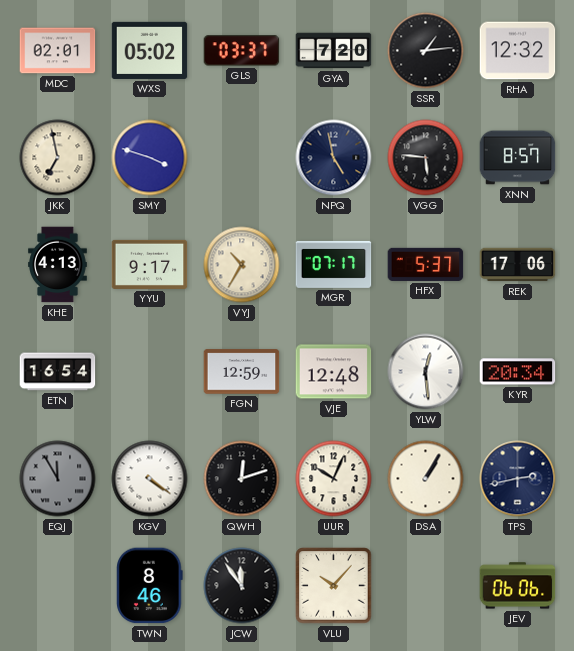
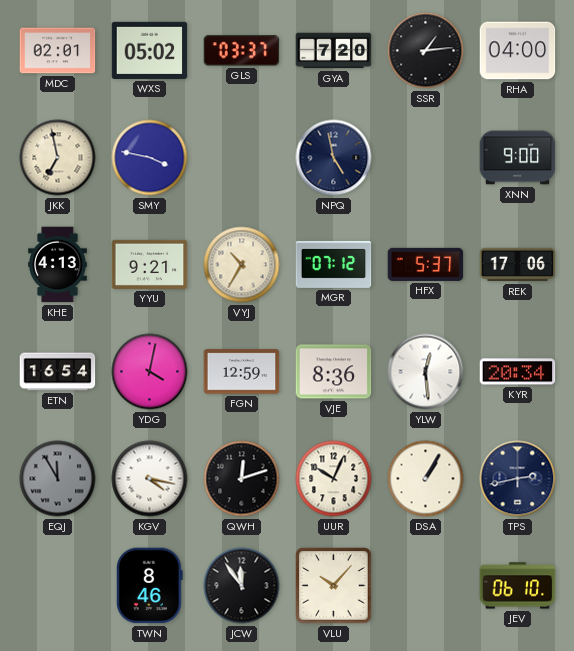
RHA: 12:32 -> 04:00
SMY: 3:48 -> 3:47
VGG: 5:46 -> none
XNN: 8:57 -> 9:00
YYU: 9:17 -> 9:21
MGR: 07:17 -> 07:12
YDG: none -> 4:02
VJE: 12:48 -> 8:36
KGV: 4:21 -> 4:17
JEV: 06:06 -> 06:10
